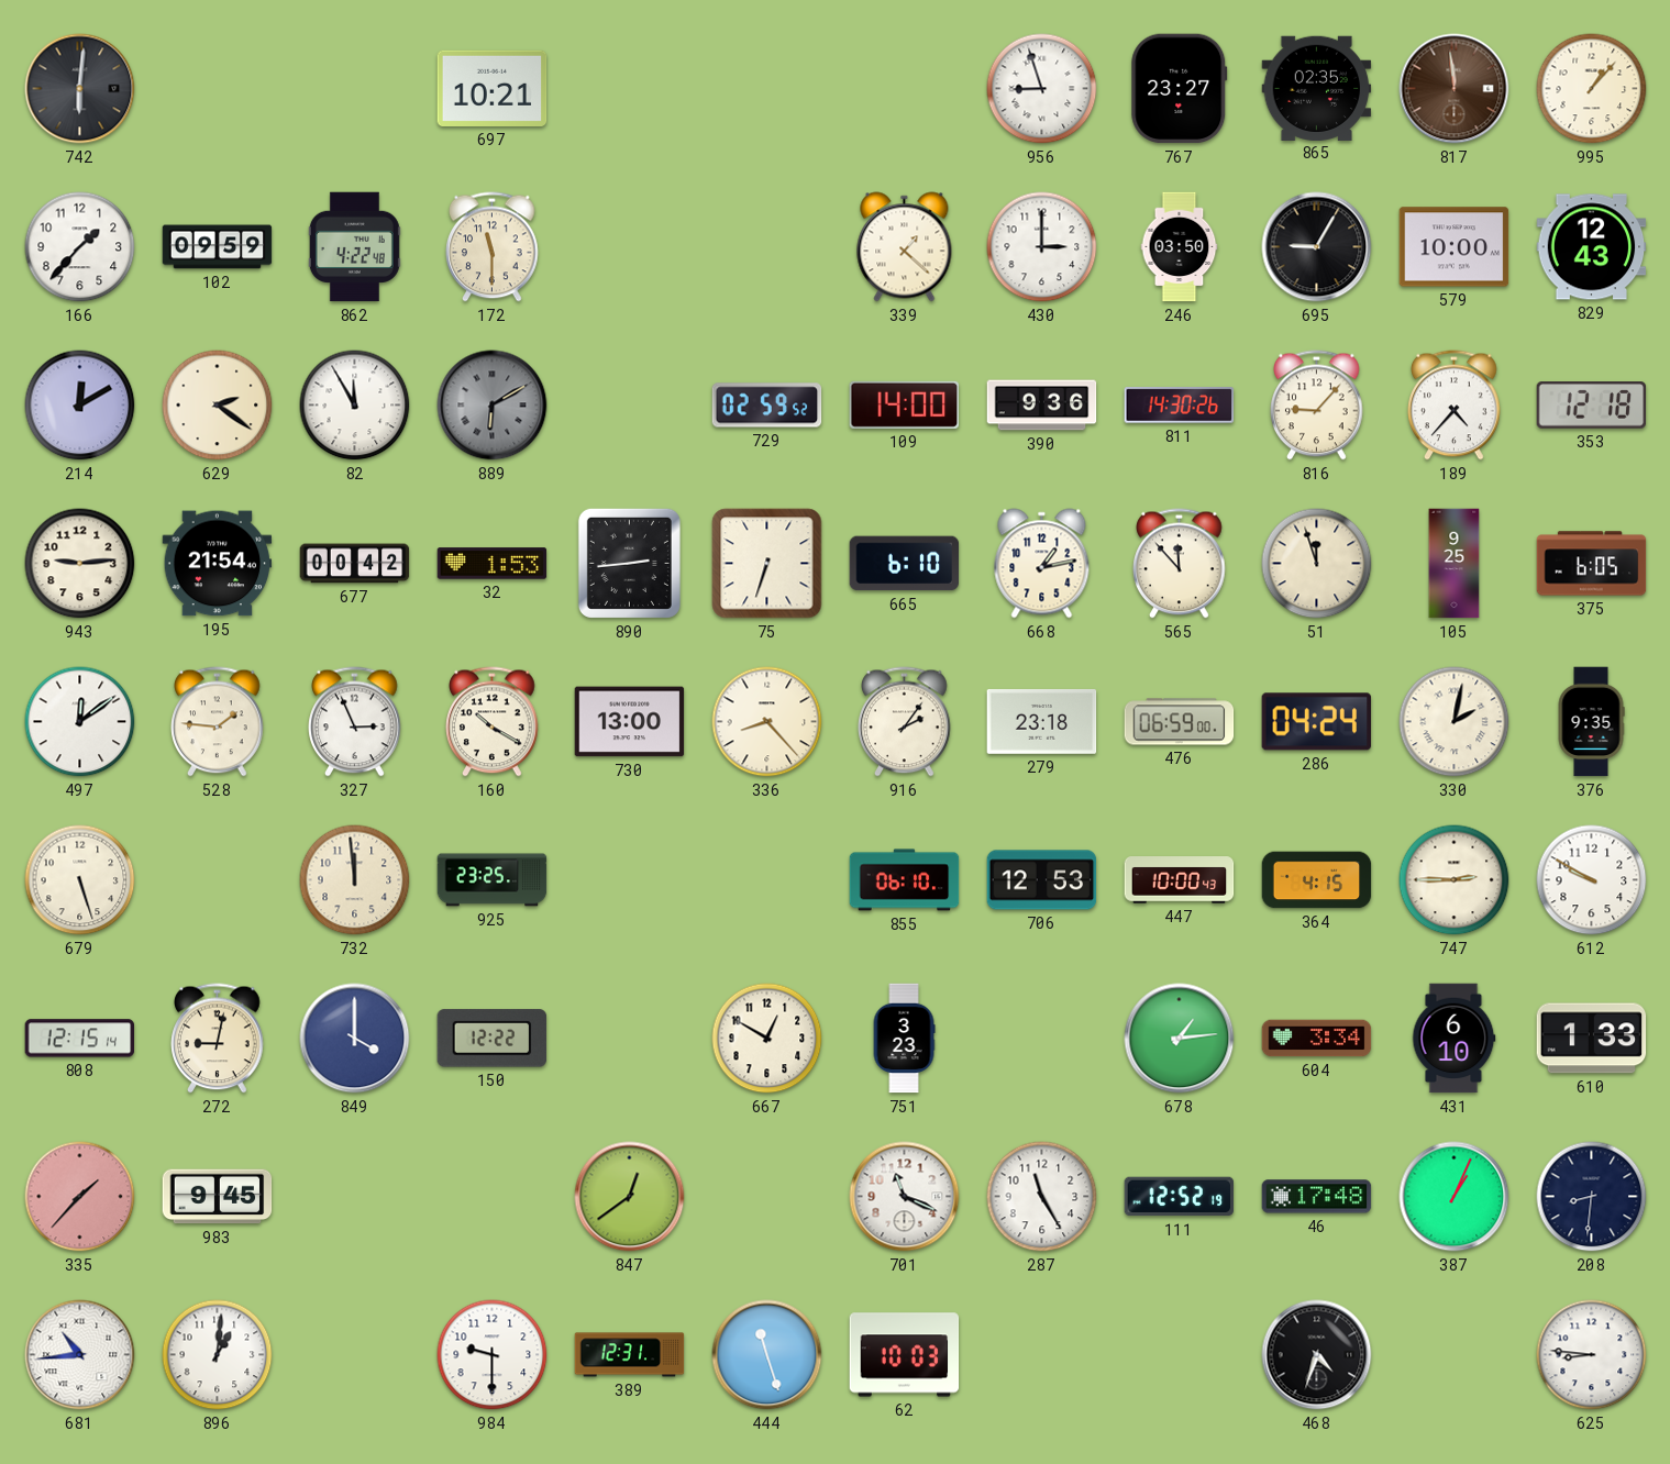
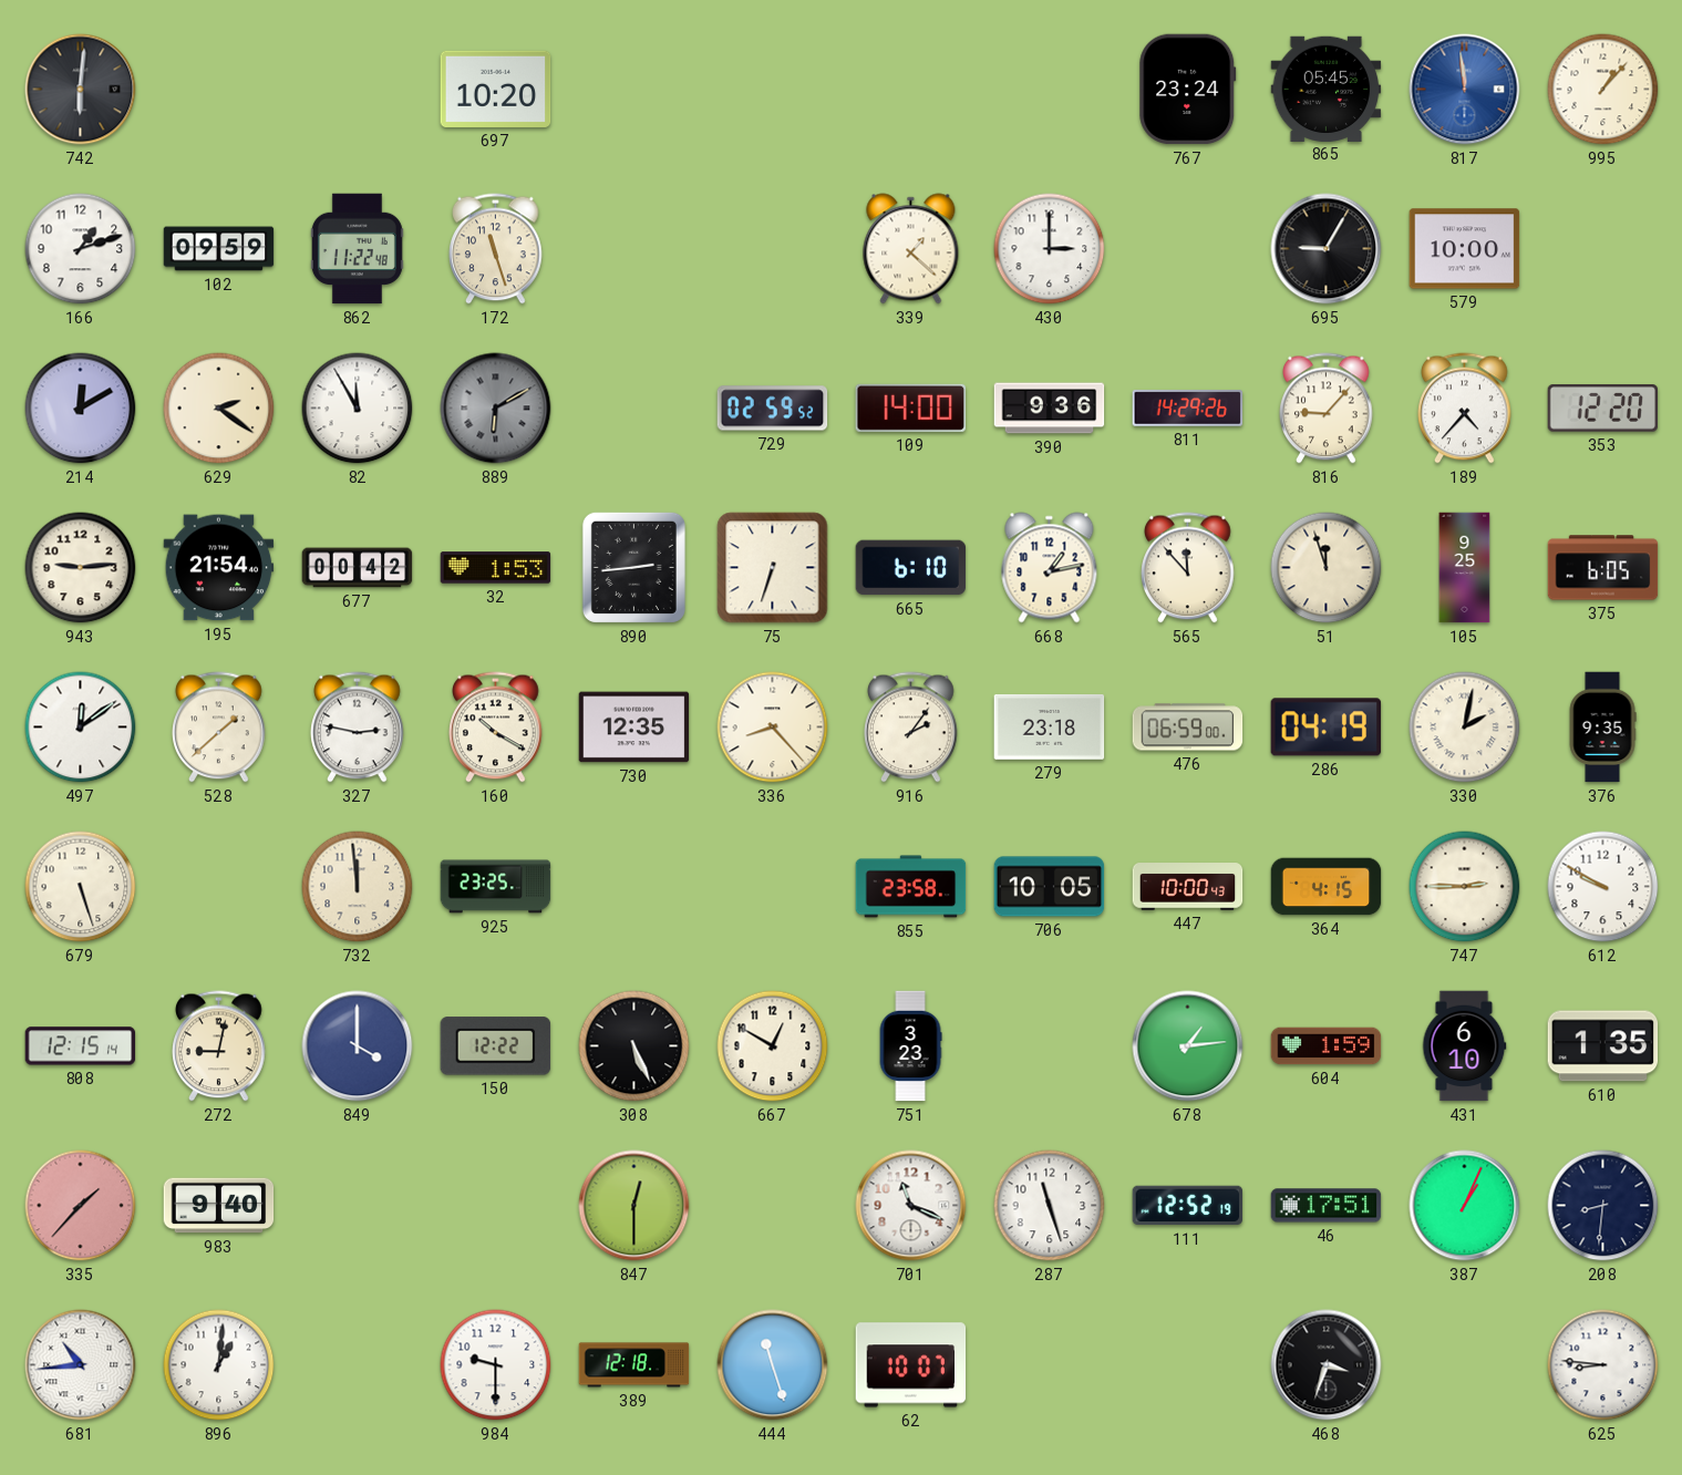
697: 10:21 -> 10:20
956: 8:57 -> none
767: 23:27 -> 23:24
865: 02:35 -> 05:45
817 dial: brown -> blue
166: 1:37 -> 1:12
862: 4:22 -> 11:22
172: 11:30 -> 11:27
246: 03:50 -> none
829: 12:43 -> none
811: 14:30 -> 14:29
353: 12:18 -> 12:20
528: 1:46 -> 1:38
327: 2:56 -> 2:47
730: 13:00 -> 12:35
286: 04:24 -> 04:19
855: 06:10 -> 23:58
706: 12:53 -> 10:05
308: none -> 5:26
604: 3:34 -> 1:59
610: 1:33 -> 1:35
983: 9:45 -> 9:40
847: 12:39 -> 12:30
287: 11:25 -> 11:27
46: 17:48 -> 17:51
389: 12:31 -> 12:18
62: 10:03 -> 10:07
468: 4:33 -> 3:33
